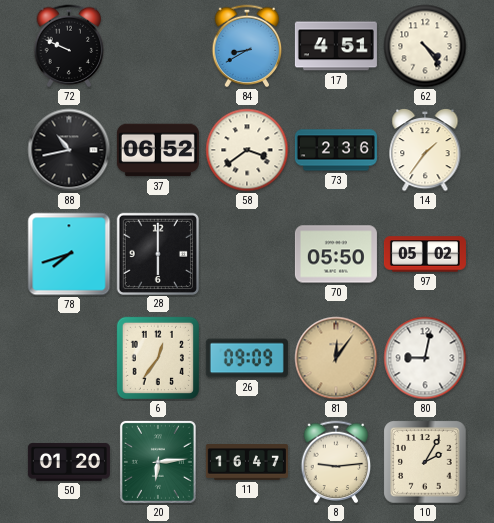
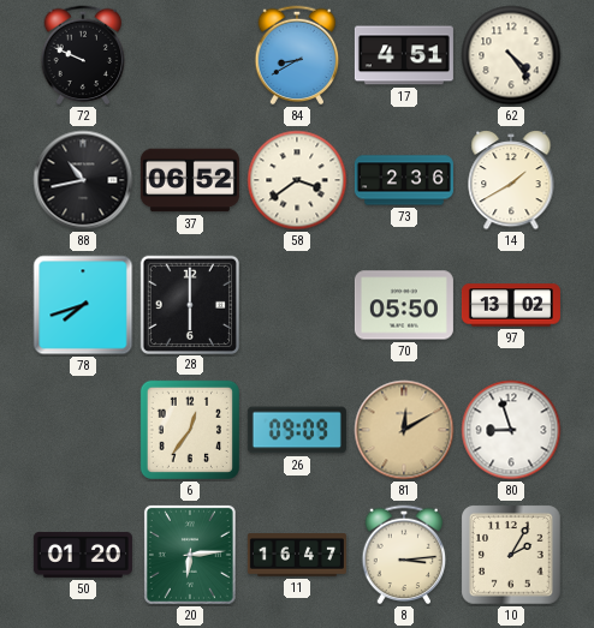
14: 1:36 -> 1:40
97: 05:02 -> 13:02
81: 12:06 -> 12:10
80: 9:02 -> 8:57
8: 9:14 -> 3:14
